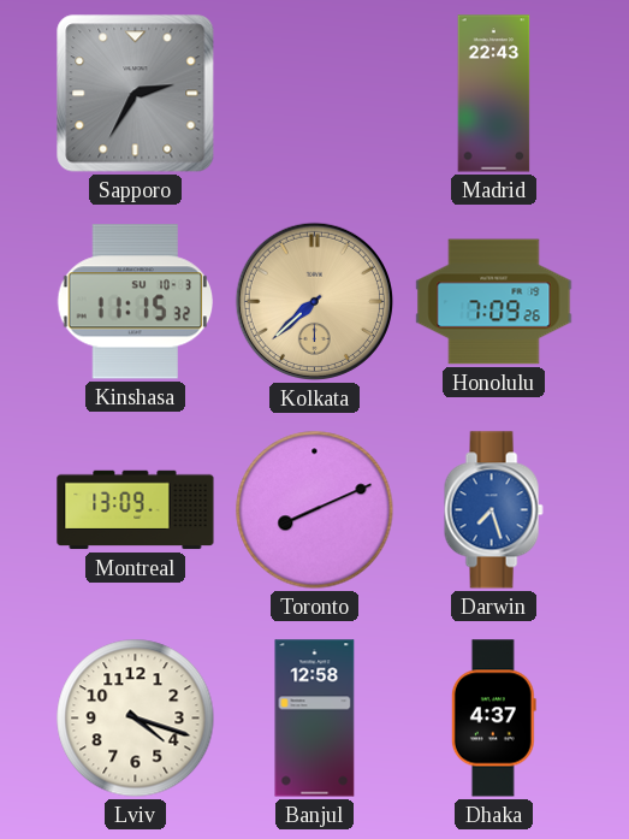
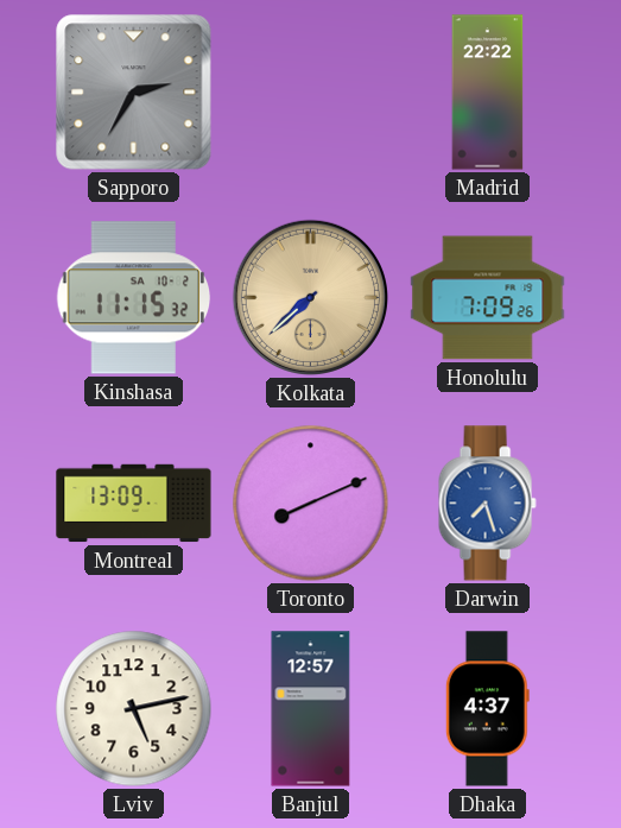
Madrid: 22:43 -> 22:22
Kinshasa date: SU 10-3 -> SA 10-2
Lviv: 4:18 -> 5:13
Banjul: 12:58 -> 12:57
